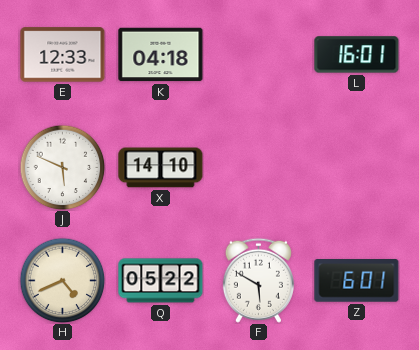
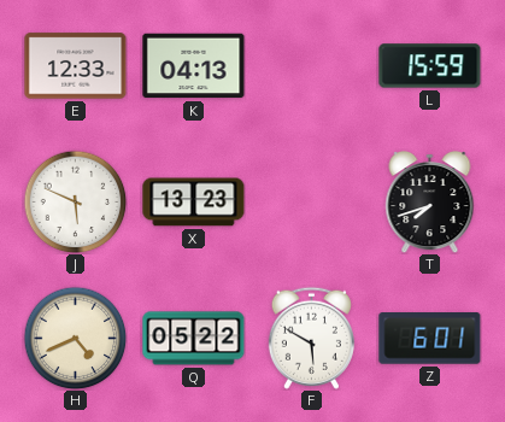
K: 04:18 -> 04:13
L: 16:01 -> 15:59
X: 14:10 -> 13:23
T: none -> 7:42
